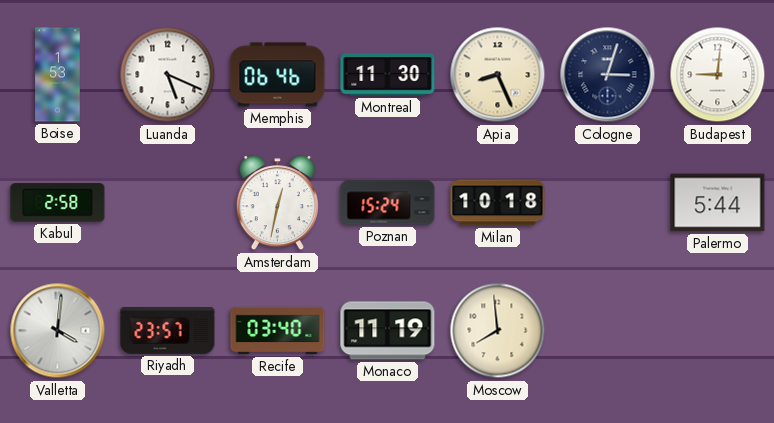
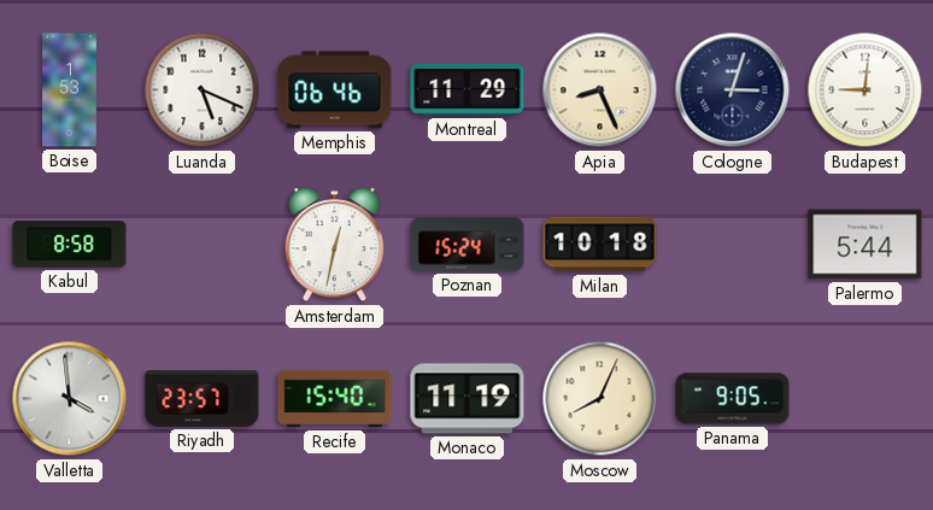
Montreal: 11:30 -> 11:29
Kabul: 2:58 -> 8:58
Valletta: 4:01 -> 3:59
Recife: 03:40 -> 15:40
Moscow: 7:59 -> 8:04
Panama: none -> 9:05
